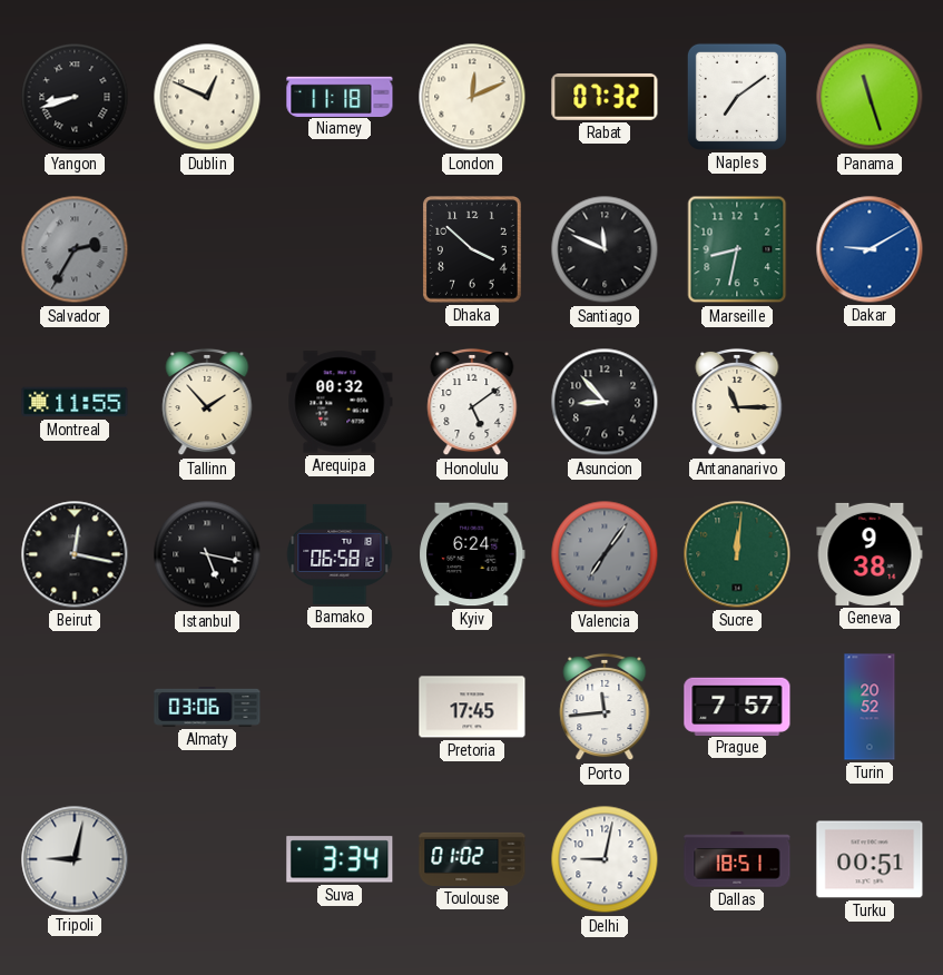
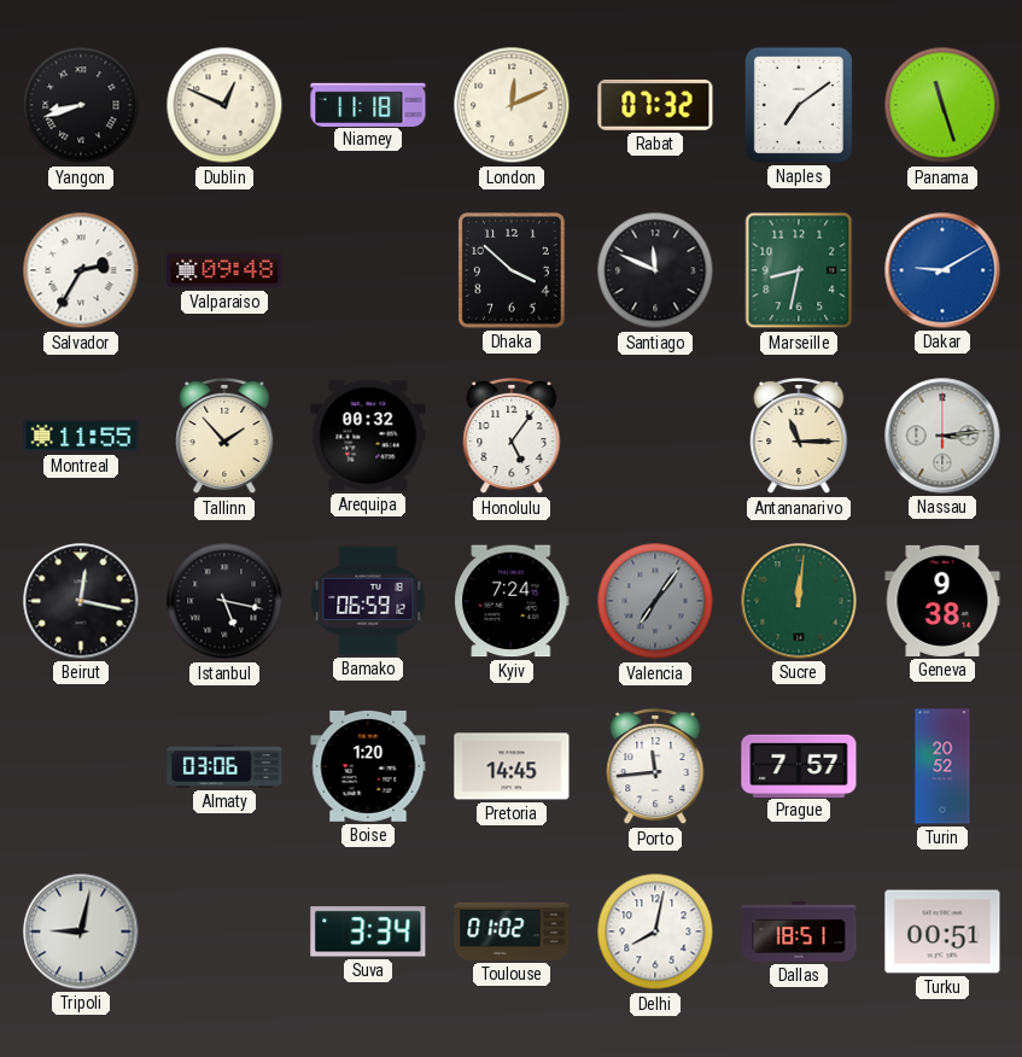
Salvador dial: grey -> white
Valparaiso: none -> 09:48
Honolulu: 5:09 -> 5:06
Asuncion: 8:53 -> none
Nassau: none -> 3:14
Bamako: 06:58 -> 06:59
Kyiv: 6:24 -> 7:24
Boise: none -> 1:20
Pretoria: 17:45 -> 14:45
Delhi: 9:02 -> 8:02
